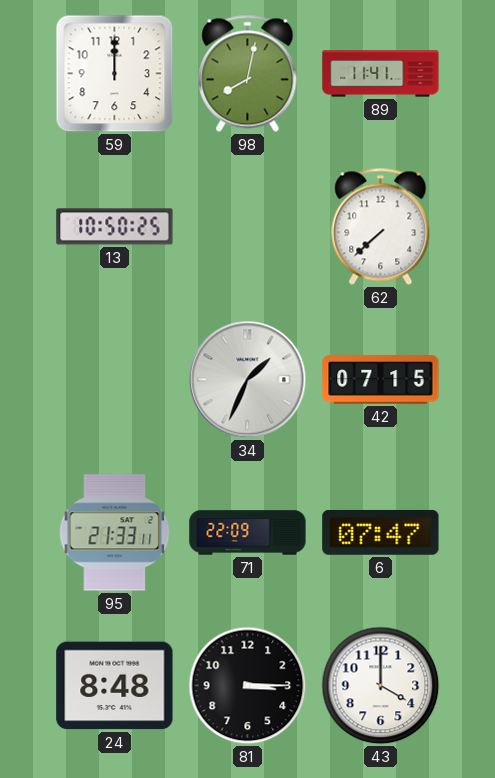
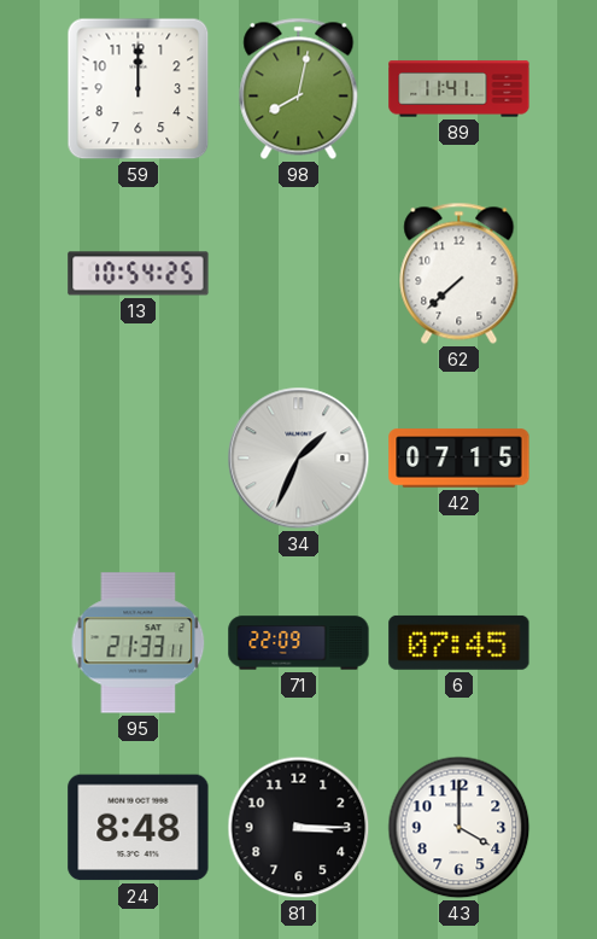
13: 10:50 -> 10:54
6: 07:47 -> 07:45
